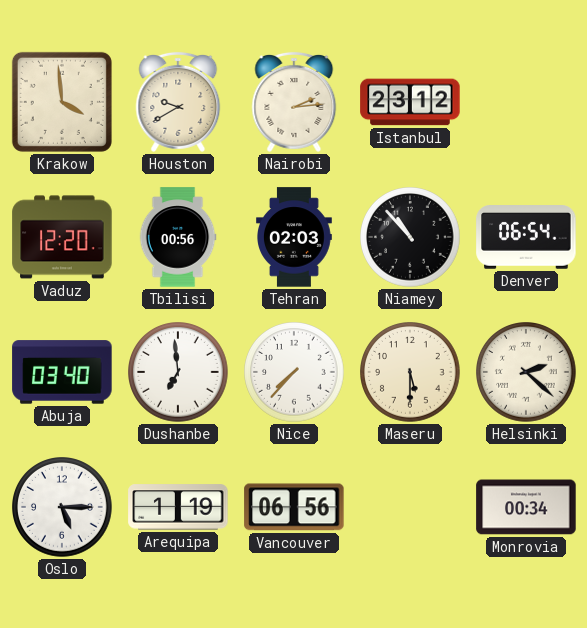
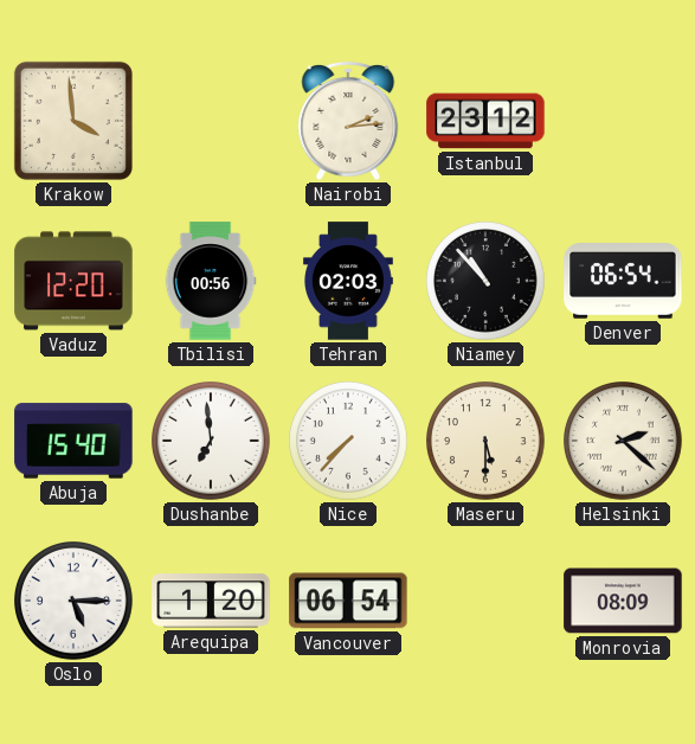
Houston: 9:40 -> none
Abuja: 03:40 -> 15:40
Arequipa: 1:19 -> 1:20
Vancouver: 06:56 -> 06:54
Monrovia: 00:34 -> 08:09
